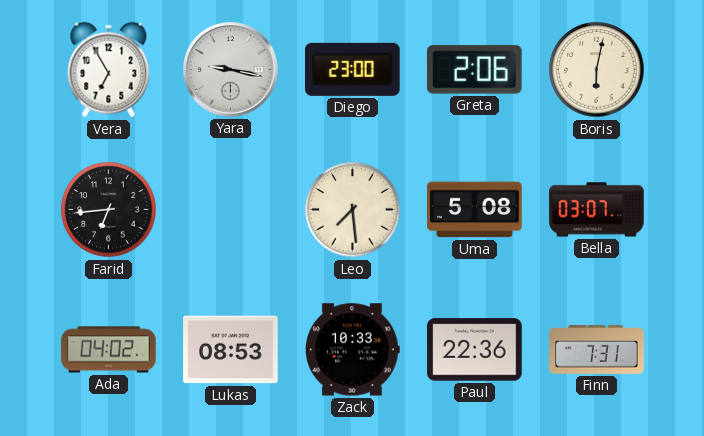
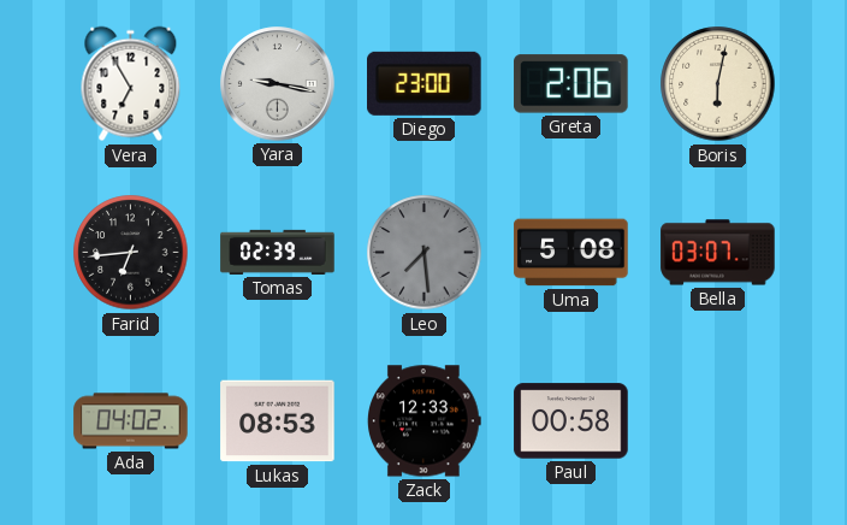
Tomas: none -> 02:39
Leo dial: cream -> grey
Zack: 10:33 -> 12:33
Paul: 22:36 -> 00:58
Finn: 7:31 -> none
